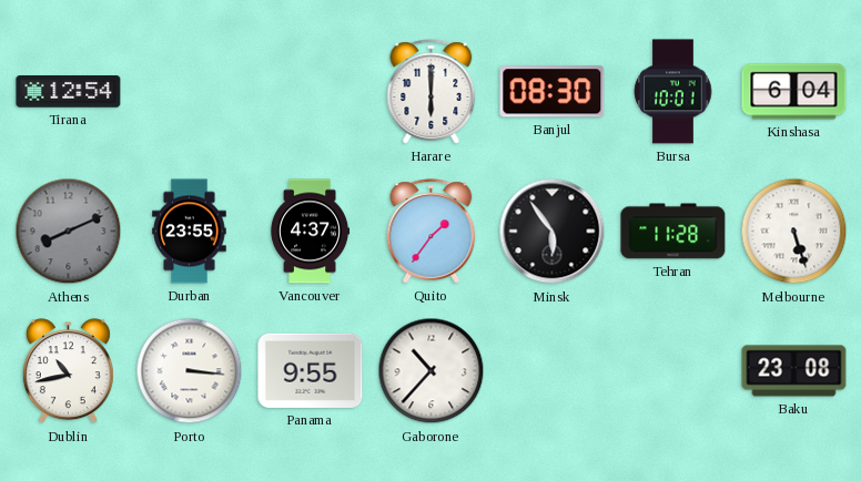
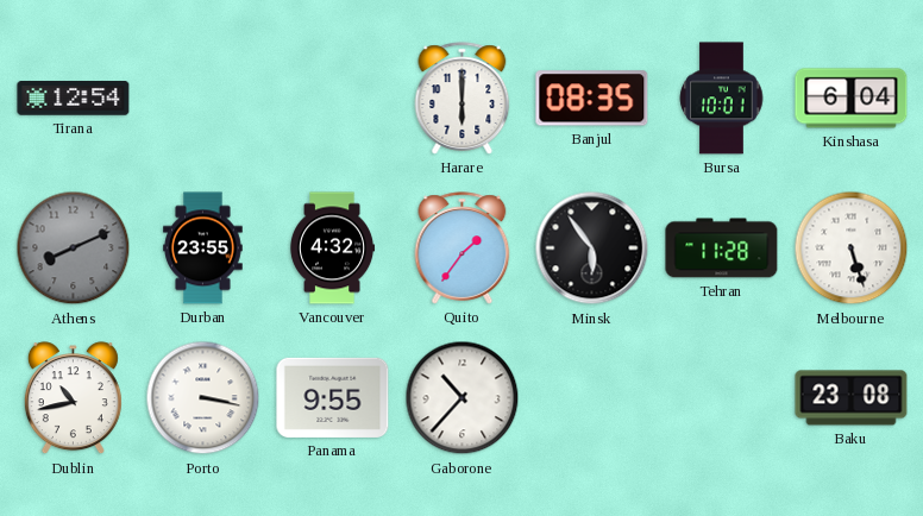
Banjul: 08:30 -> 08:35
Vancouver: 4:37 -> 4:32
Porto: 3:16 -> 3:17
